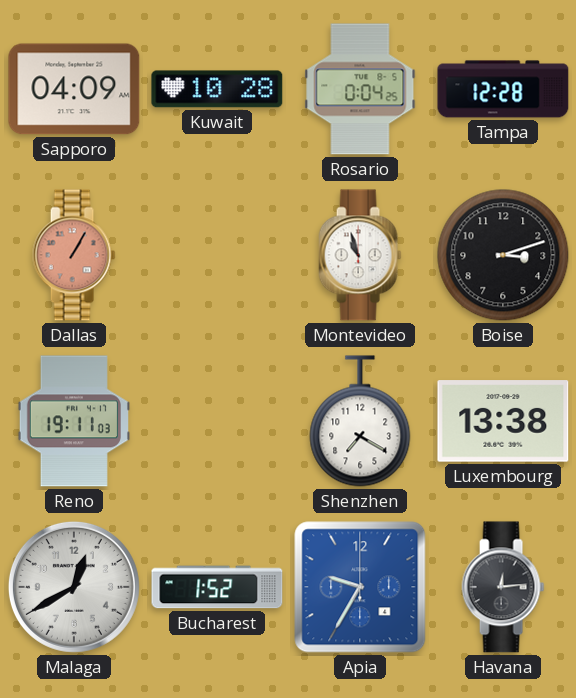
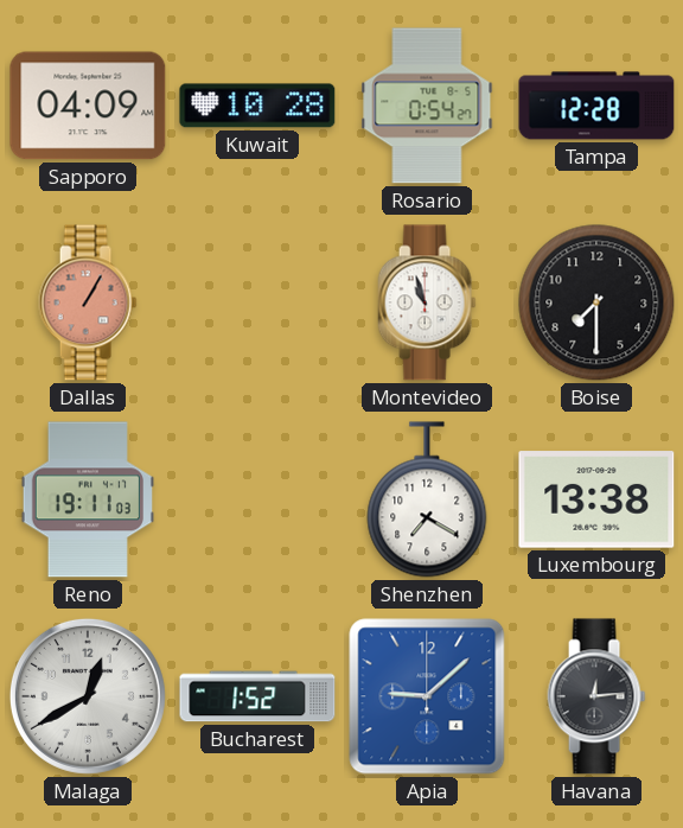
Rosario: 0:04 -> 0:54
Boise: 3:12 -> 7:30
Apia: 9:35 -> 9:08
